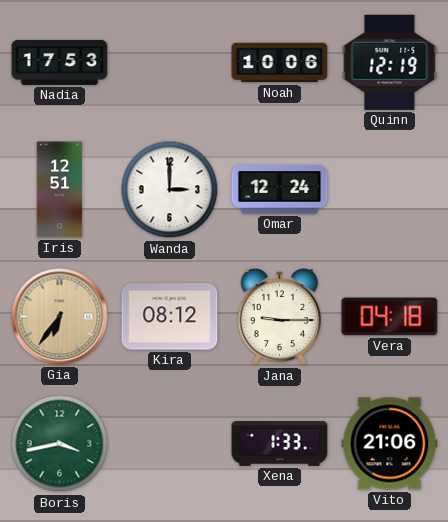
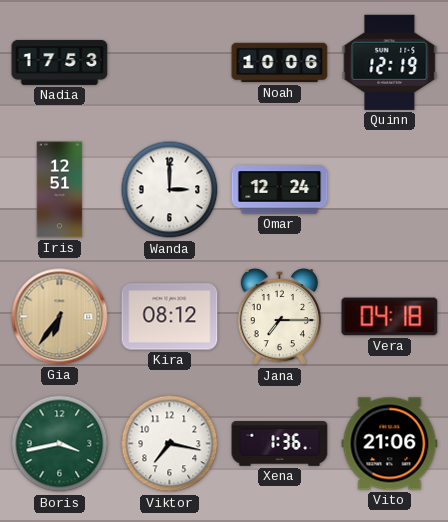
Jana: 9:15 -> 7:15
Viktor: none -> 7:17
Xena: 1:33 -> 1:36
